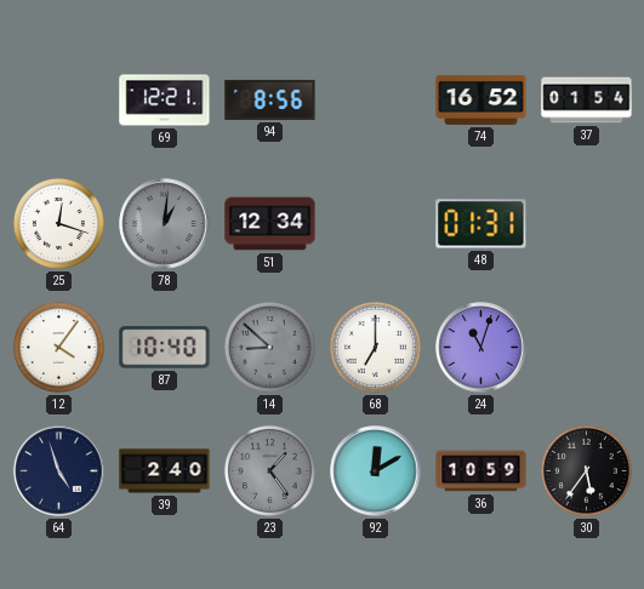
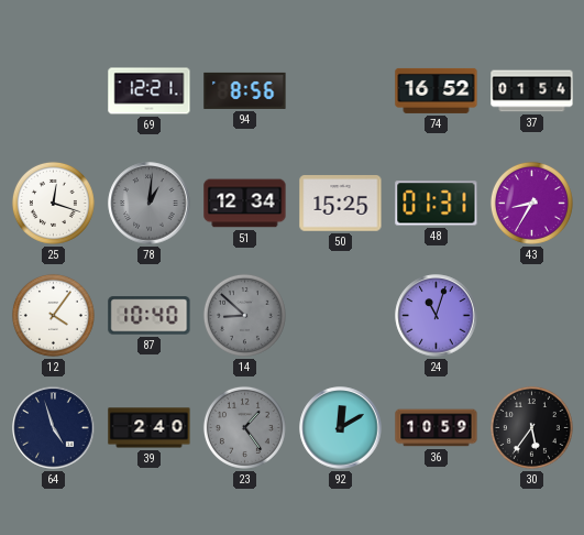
50: none -> 15:25
43: none -> 8:35
68: 7:00 -> none
